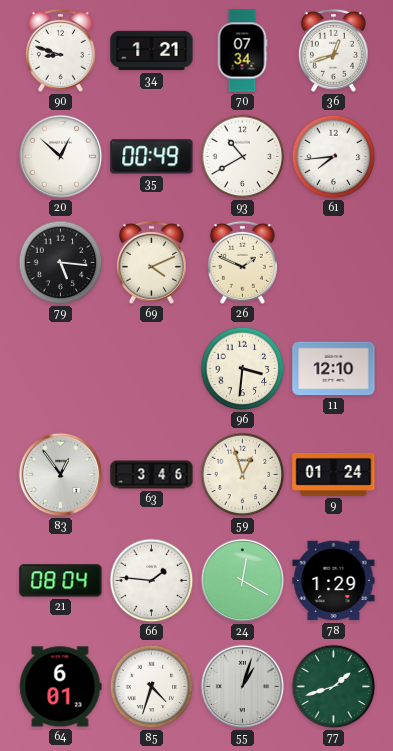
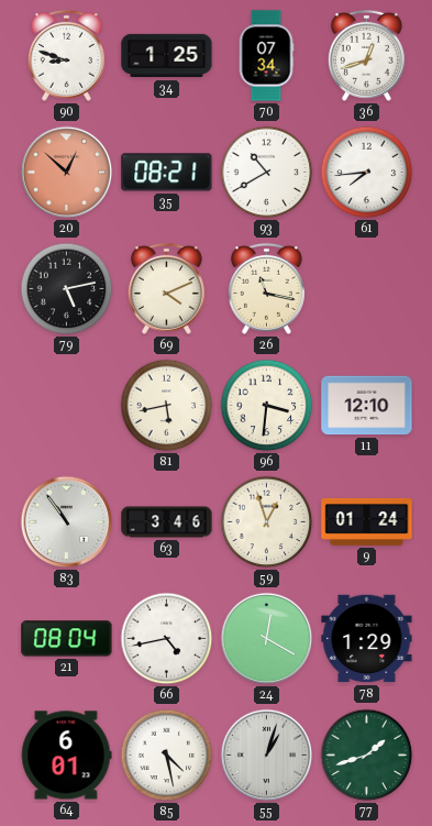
34: 1:21 -> 1:25
20 dial: white -> salmon
35: 00:49 -> 08:21
79: 5:16 -> 5:13
26: 1:49 -> 11:17
81: none -> 5:43
83: 12:54 -> 10:54
66: 1:46 -> 4:43
85: 4:33 -> 4:28
